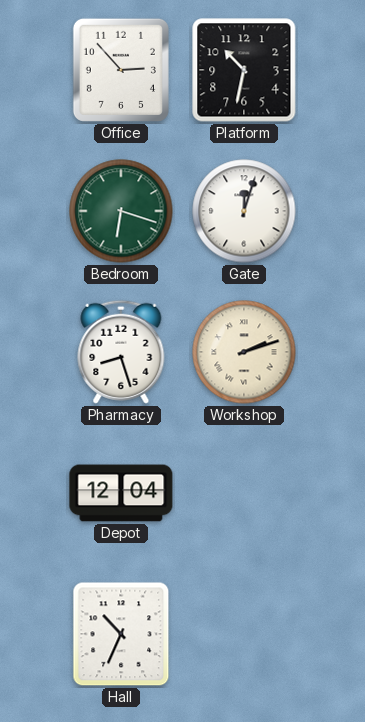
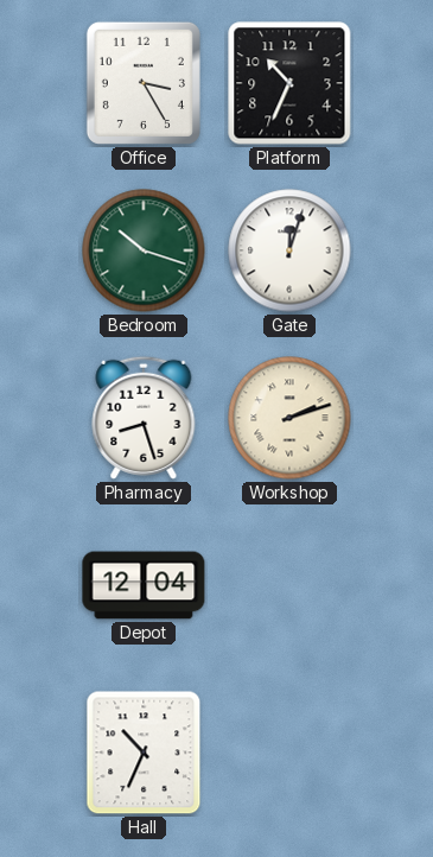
Office: 2:53 -> 3:25
Platform: 10:32 -> 10:34
Bedroom: 6:18 -> 10:18
